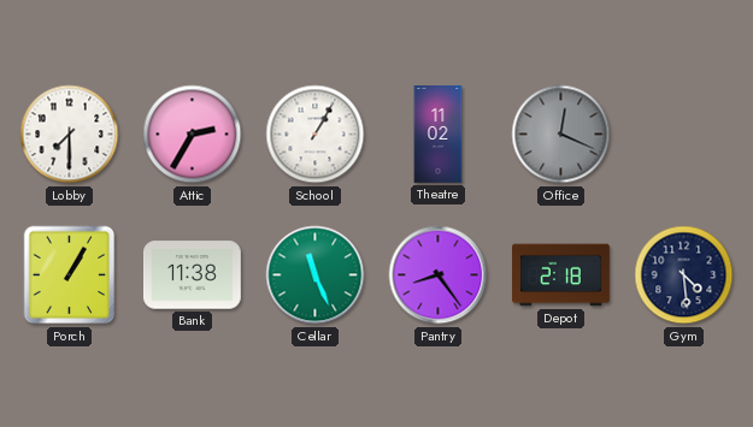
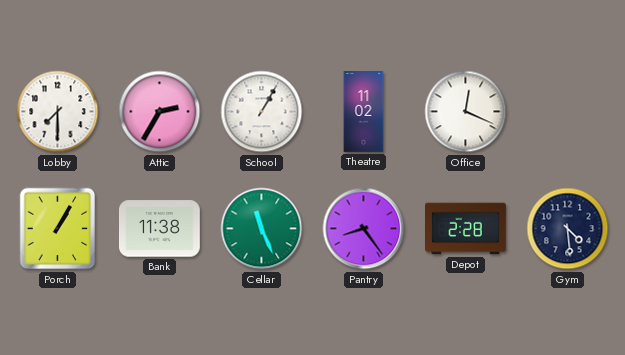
Office dial: grey -> white
Depot: 2:18 -> 2:28
